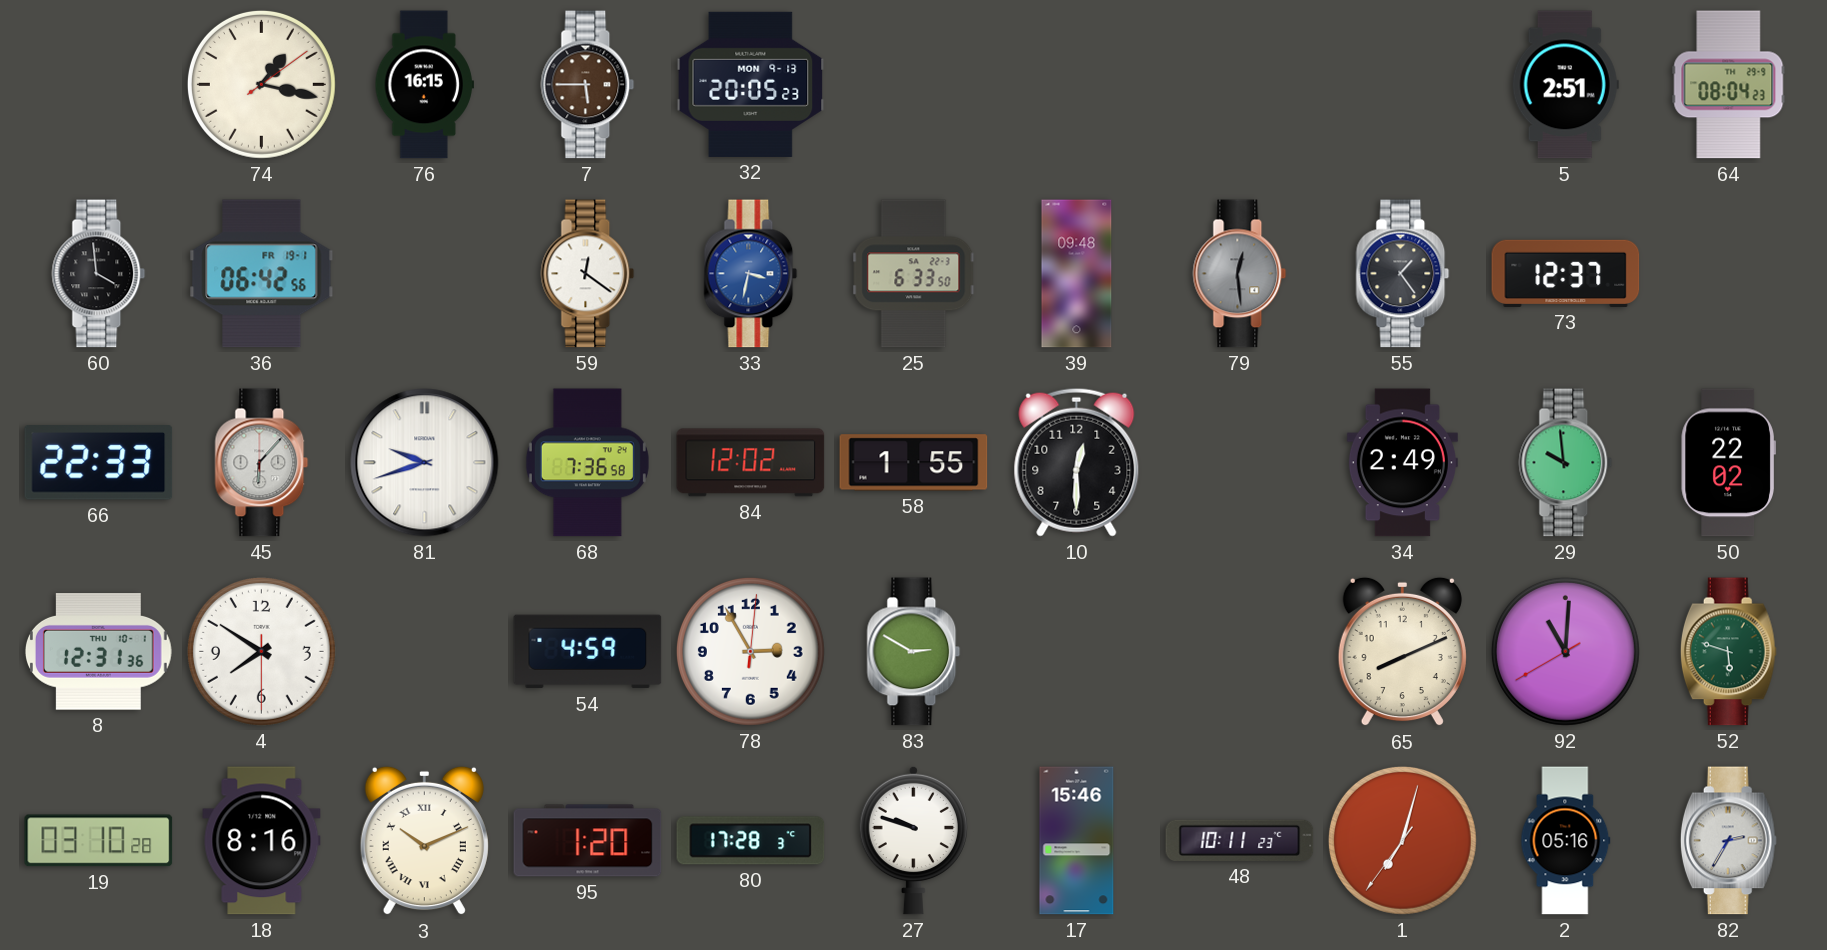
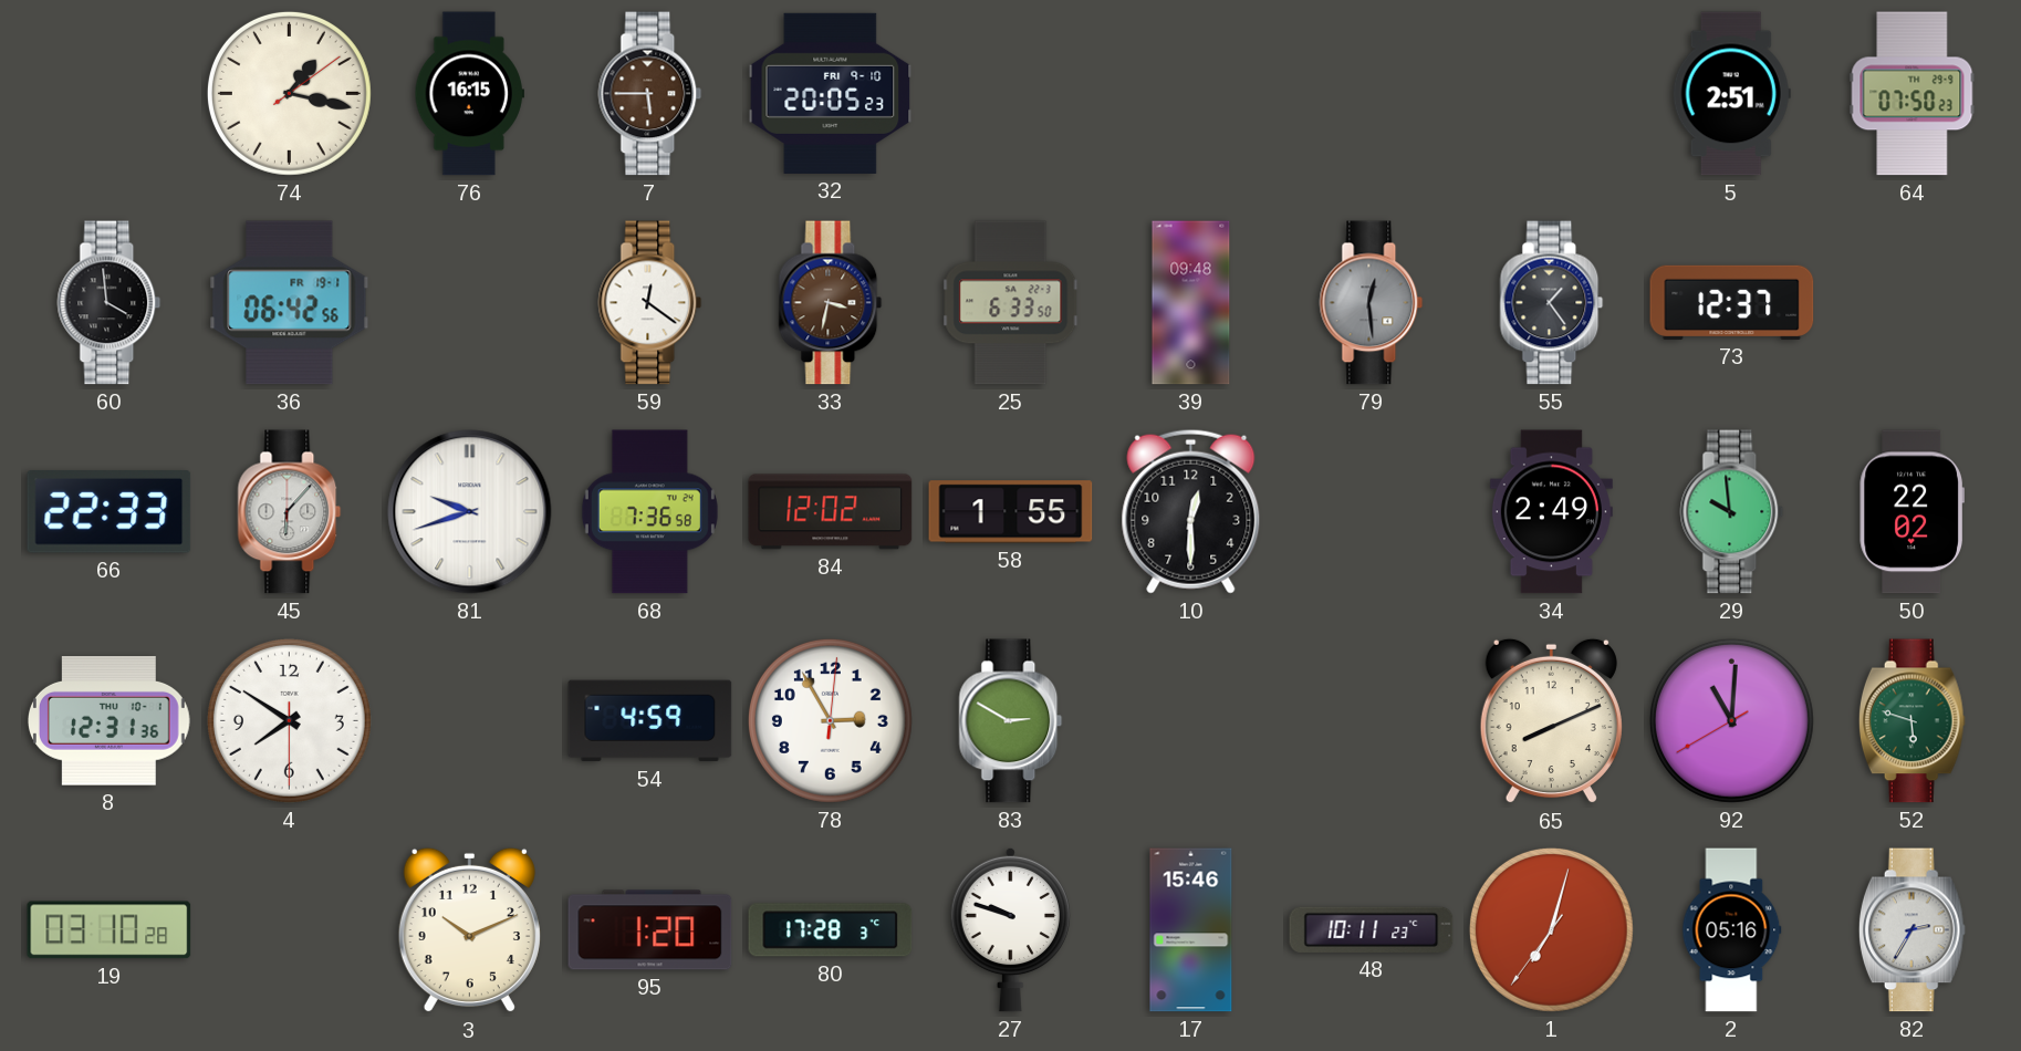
32 date: MON 9-13 -> FRI 9-10
64: 08:04 -> 07:50
33 dial: blue -> brown
18: 8:16 -> none
3 numerals: Roman -> Arabic
